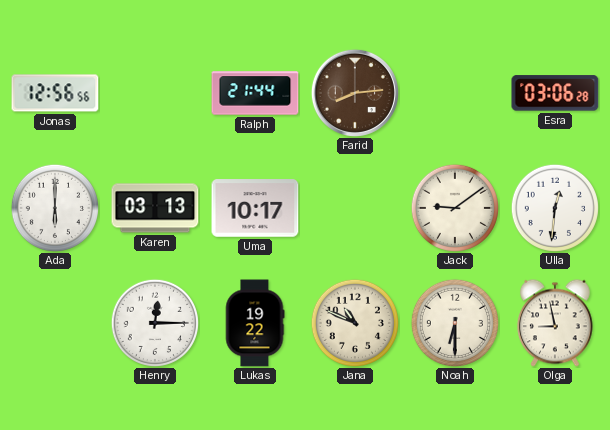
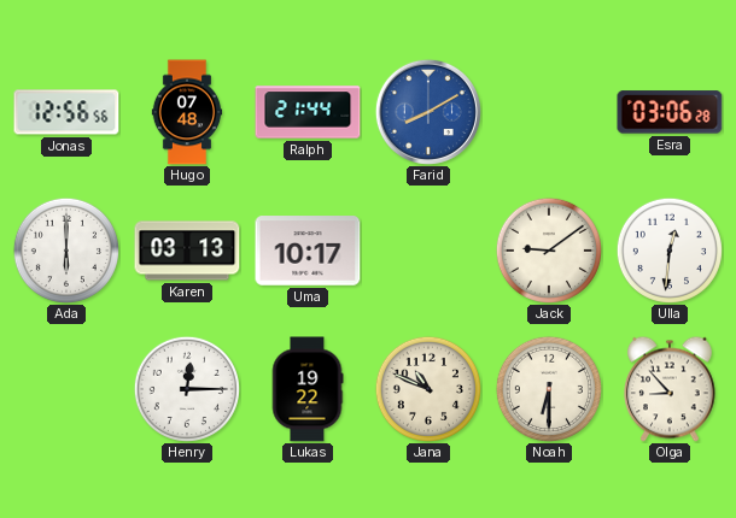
Hugo: none -> 07:48
Farid: 8:14 -> 8:10
Farid dial: brown -> blue
Olga: 8:58 -> 8:53
